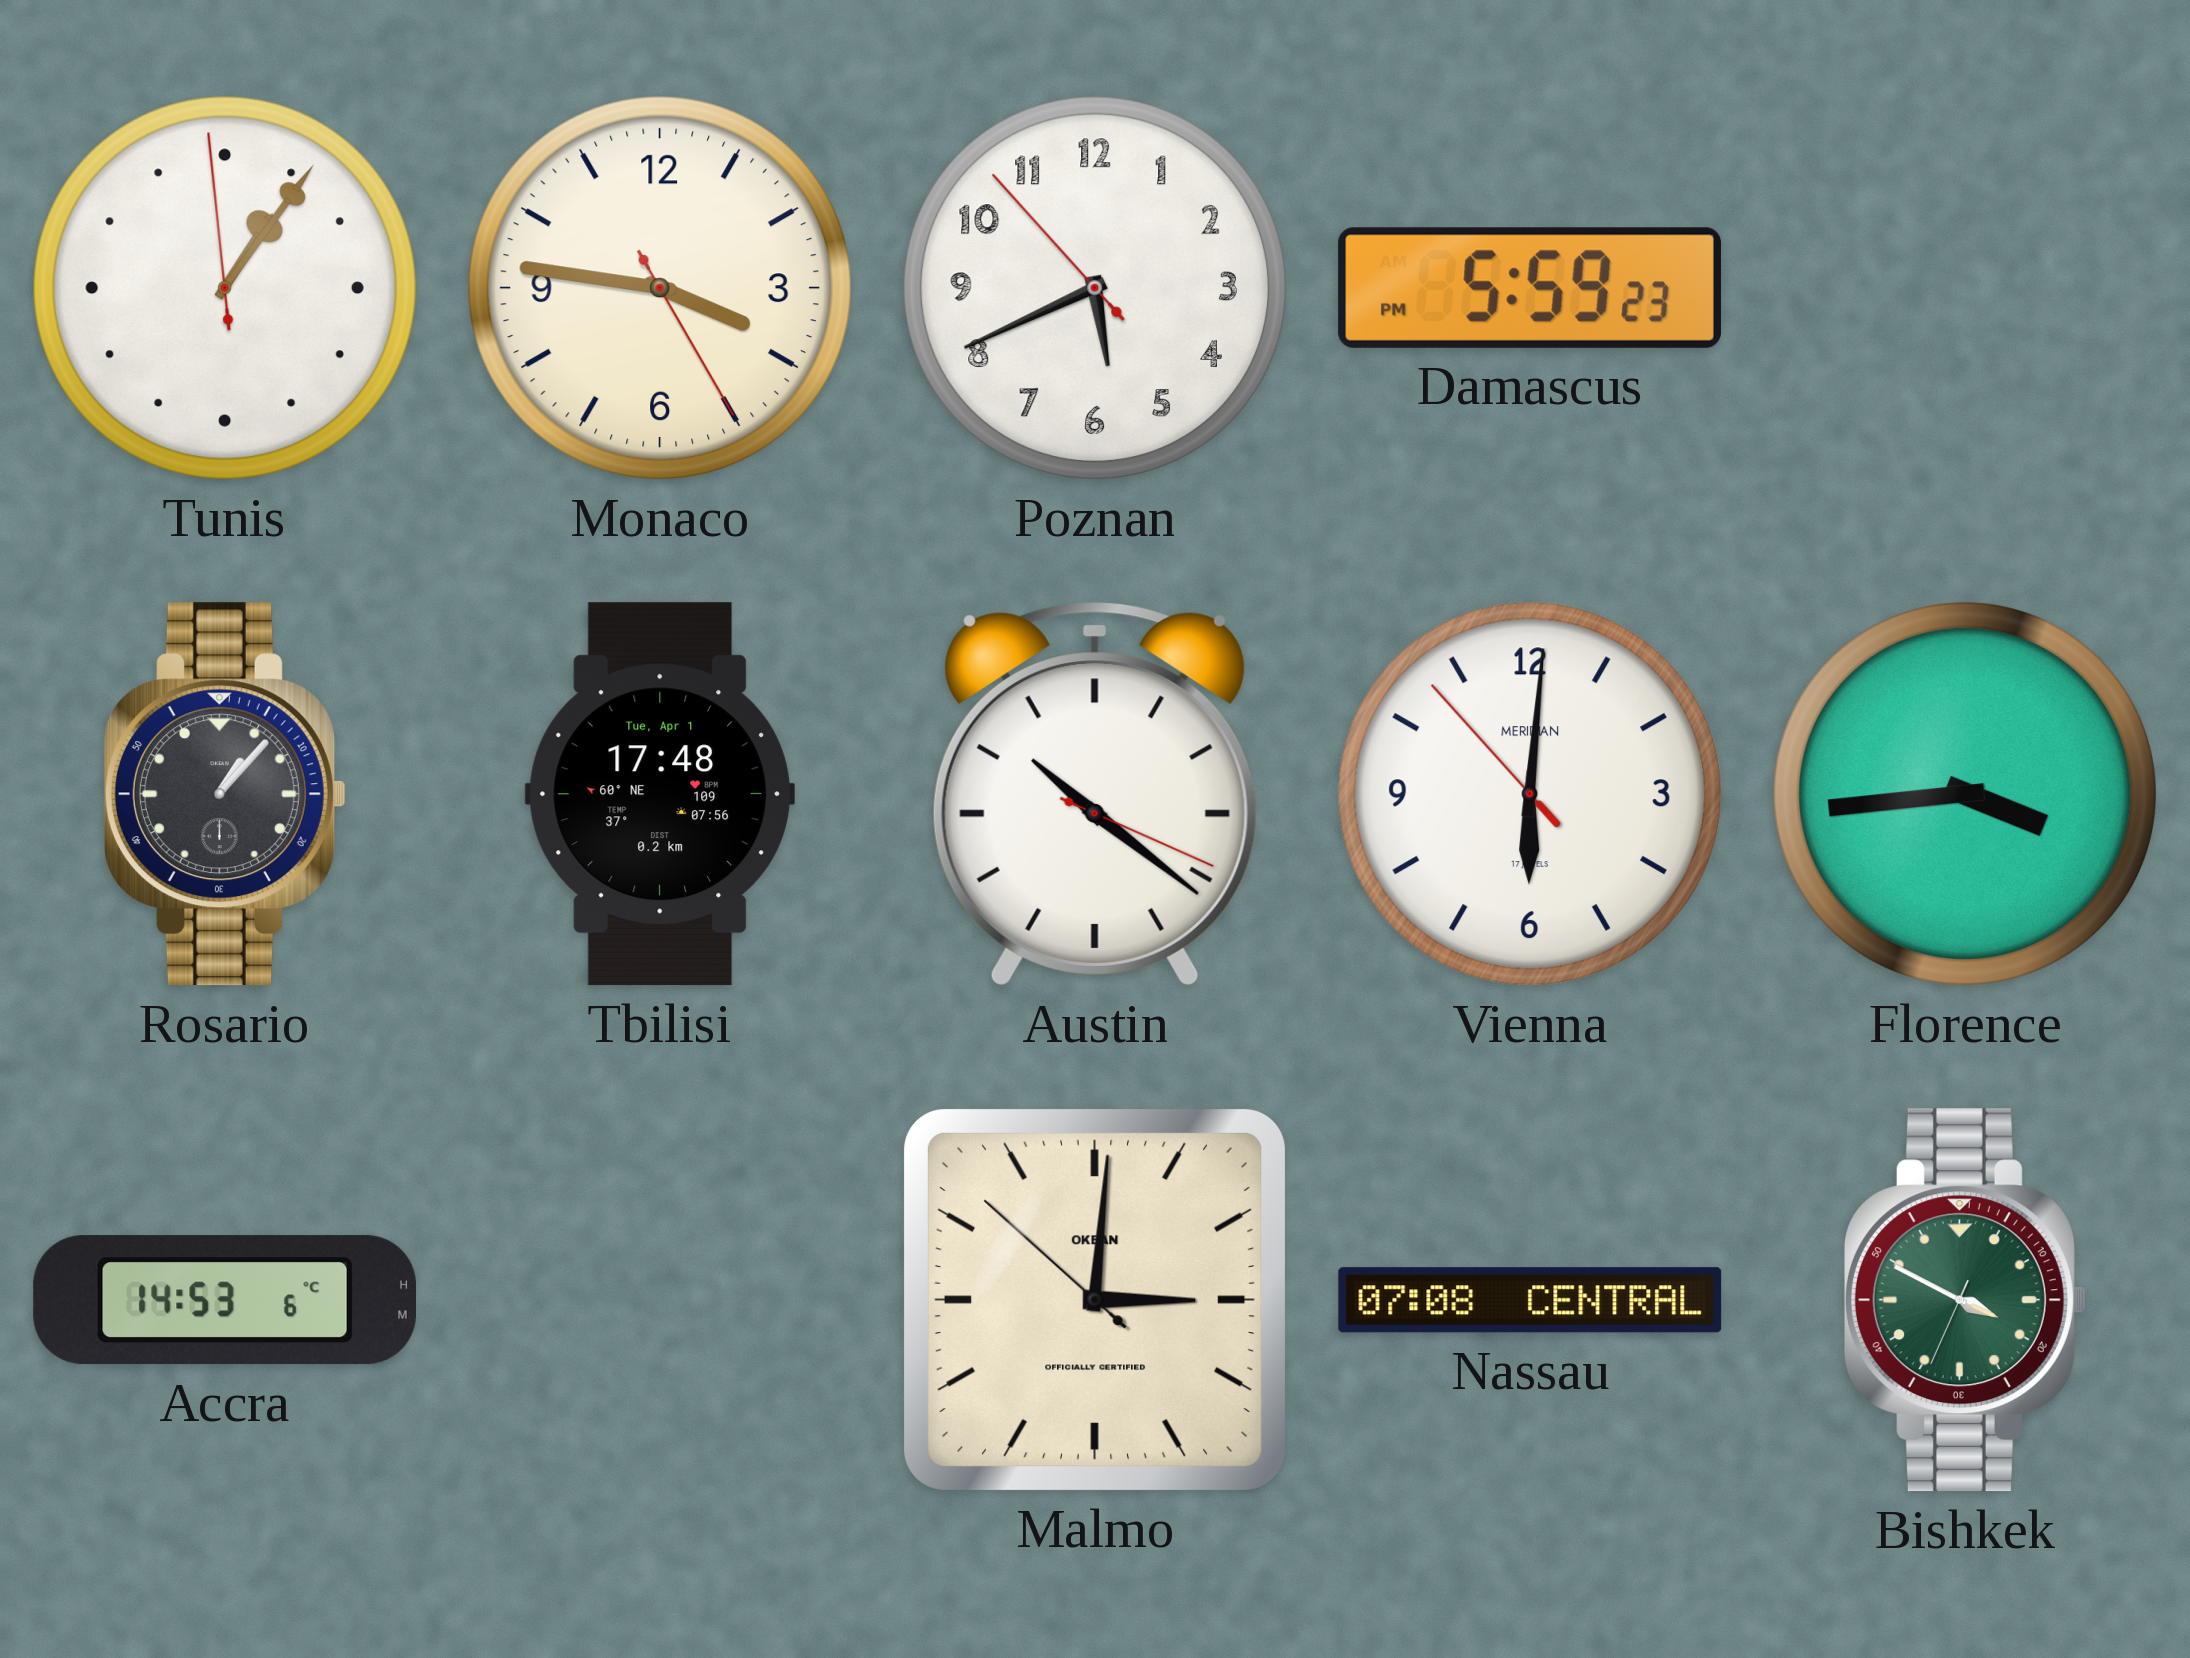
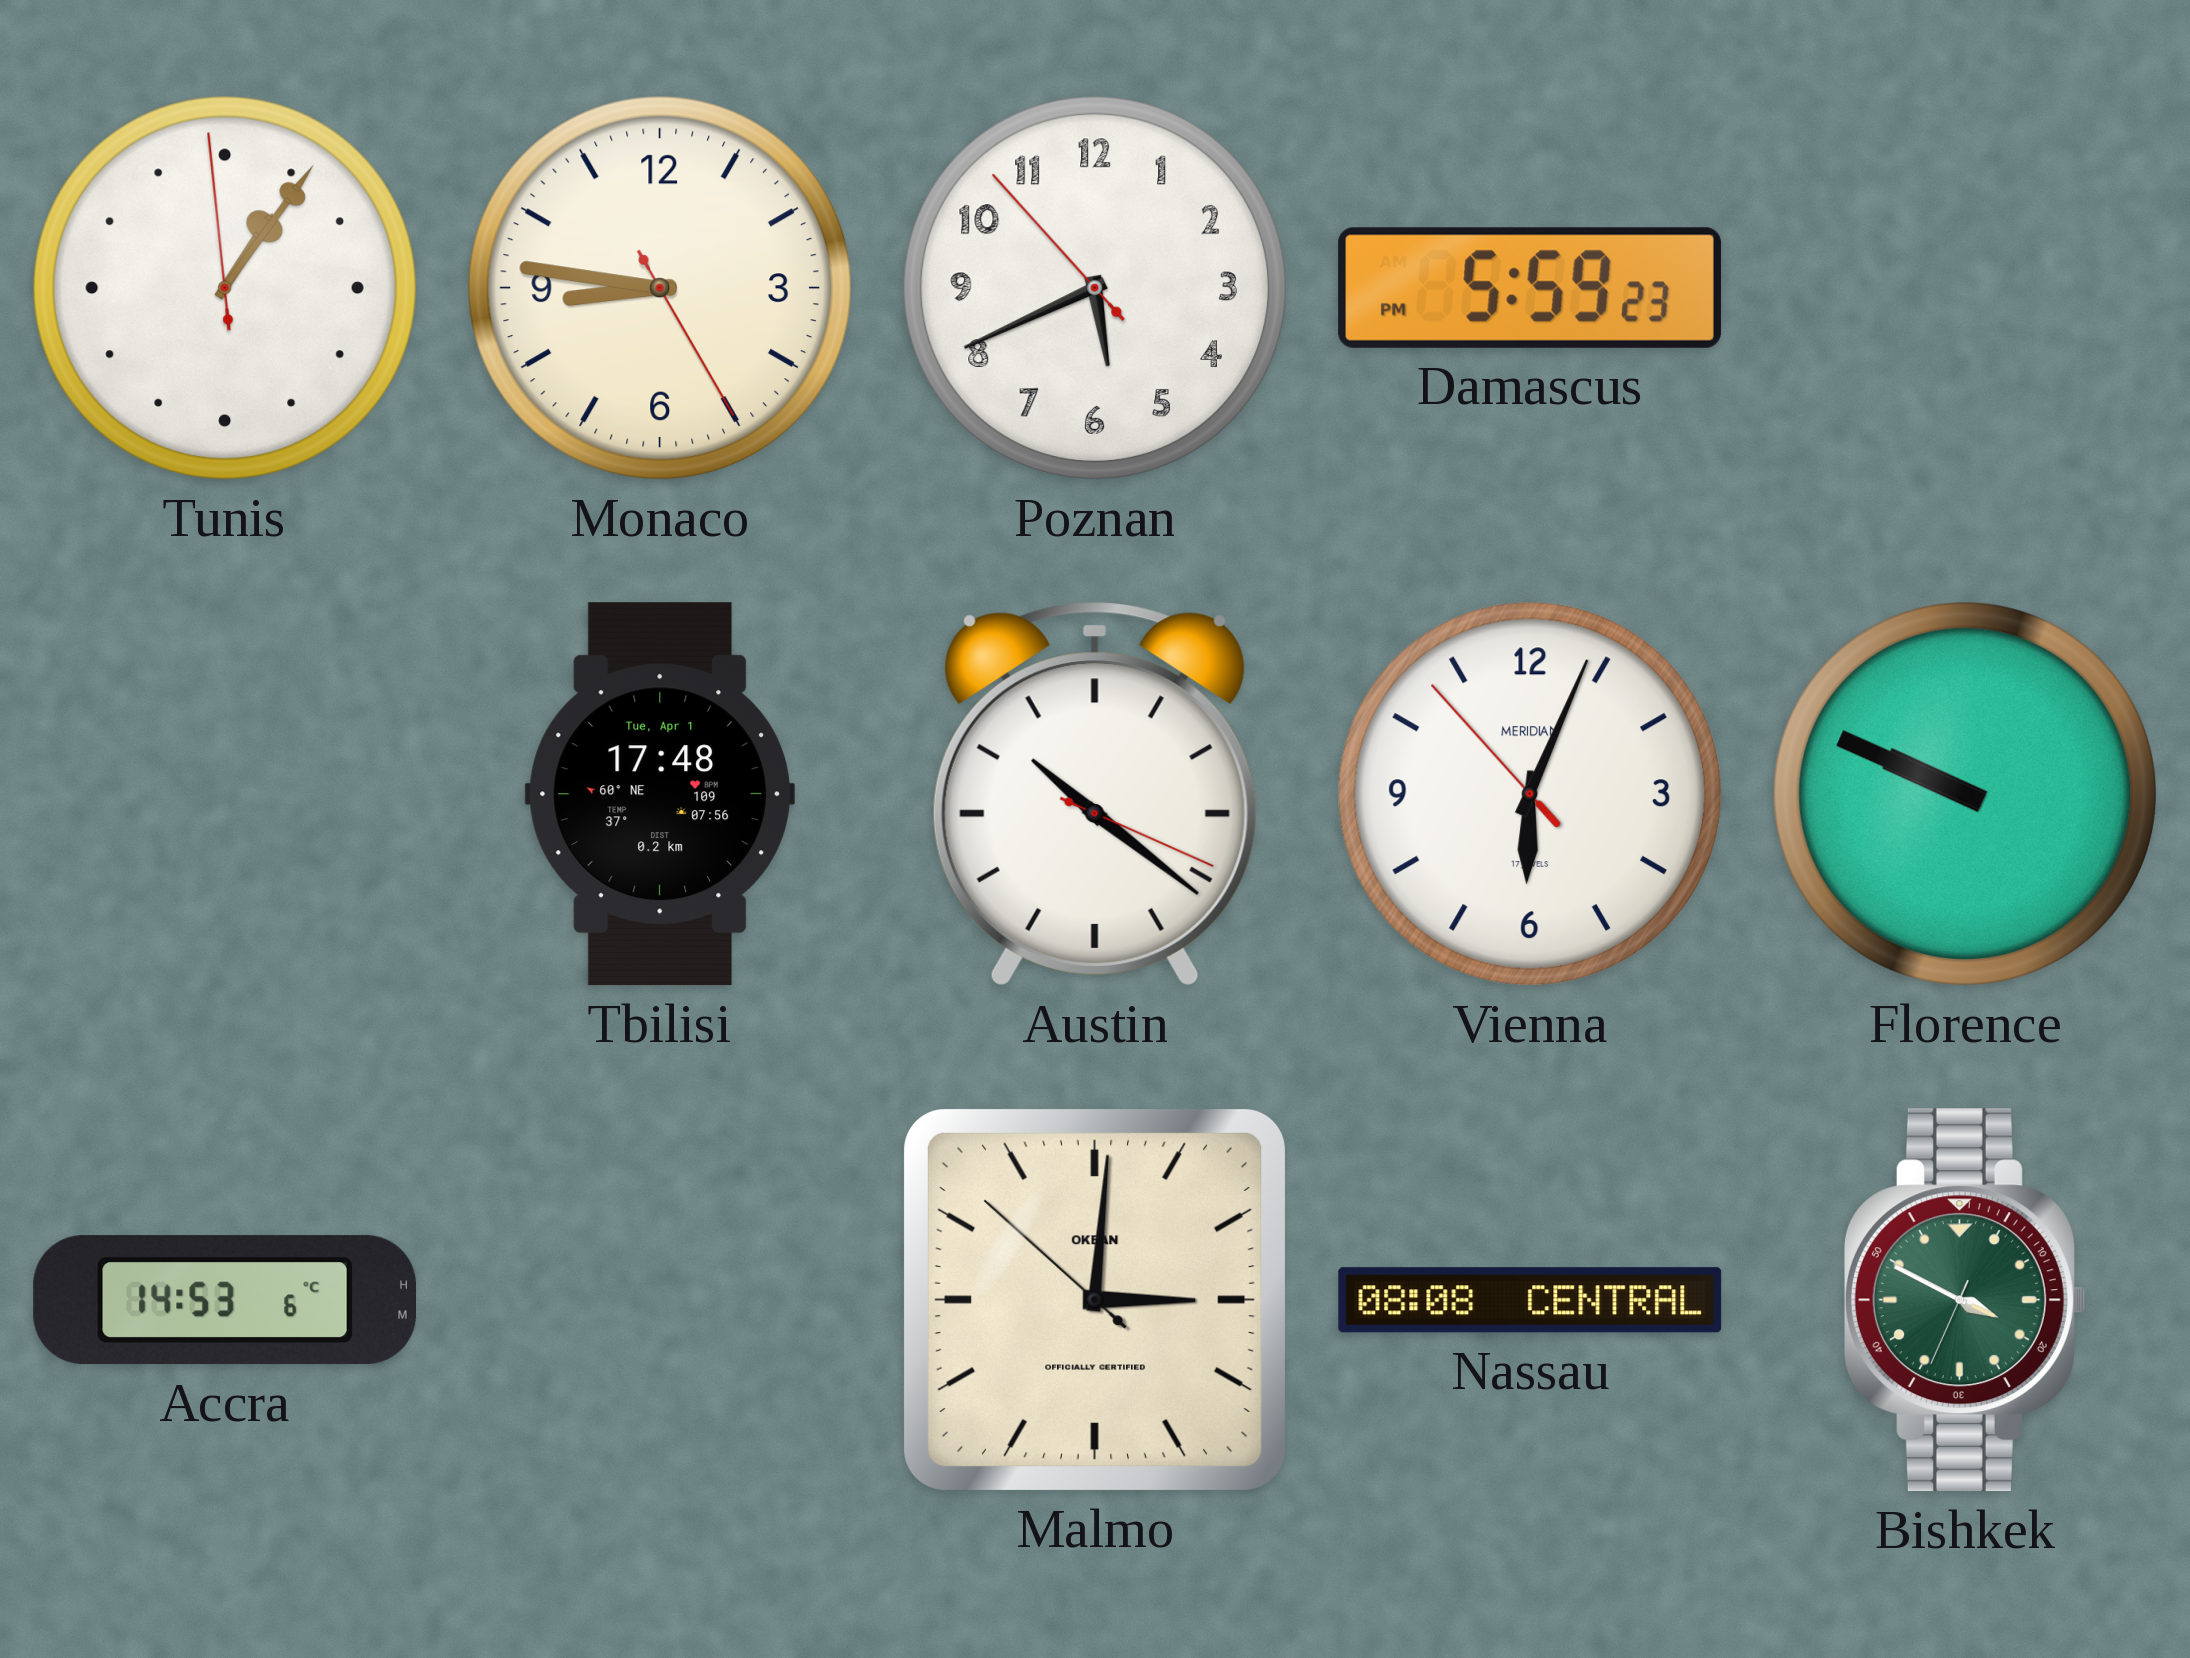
Monaco: 3:46 -> 8:46
Rosario: 1:07 -> none
Vienna: 6:00 -> 6:03
Florence: 3:44 -> 9:49
Nassau: 07:08 -> 08:08
